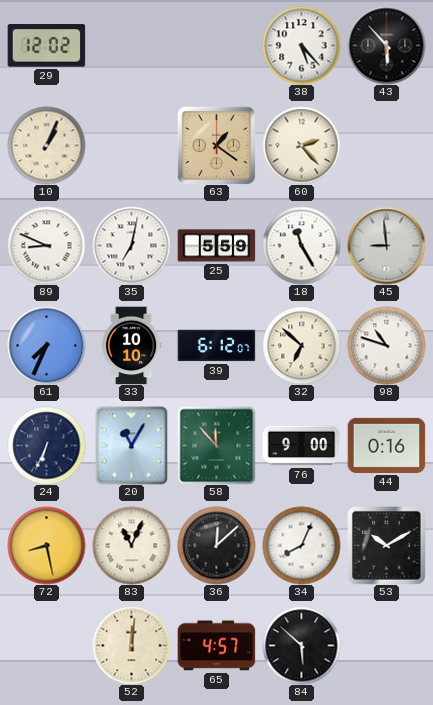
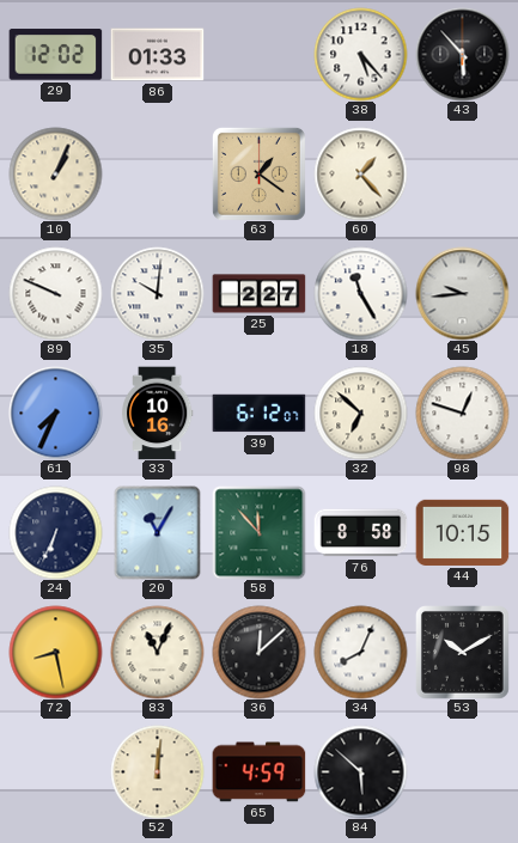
86: none -> 01:33
60: 2:23 -> 1:23
89: 8:49 -> 9:49
35: 7:02 -> 10:01
25: 5:59 -> 2:27
45: 8:59 -> 9:44
33: 10:10 -> 10:16
98: 10:48 -> 12:48
76: 9:00 -> 8:58
44: 0:16 -> 10:15
65: 4:57 -> 4:59
